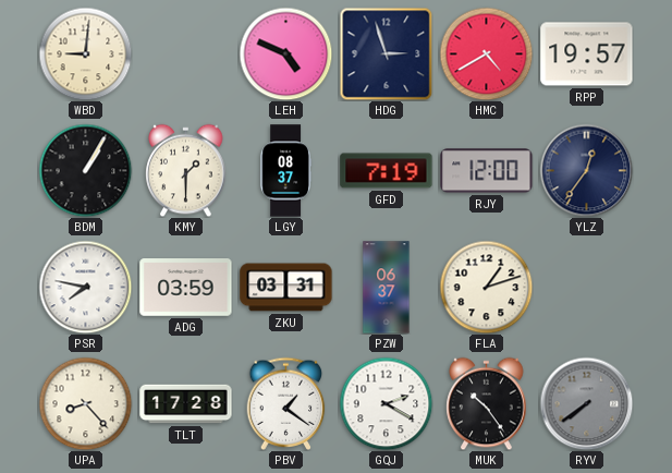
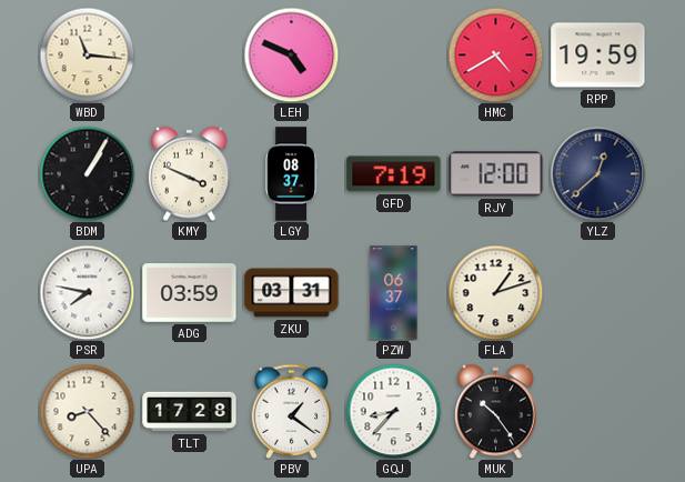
WBD: 9:01 -> 11:16
HDG: 2:57 -> none
RPP: 19:57 -> 19:59
KMY: 1:30 -> 3:49
YLZ: 12:36 -> 12:38
GQJ: 2:20 -> 8:37
RYV: 7:39 -> none
